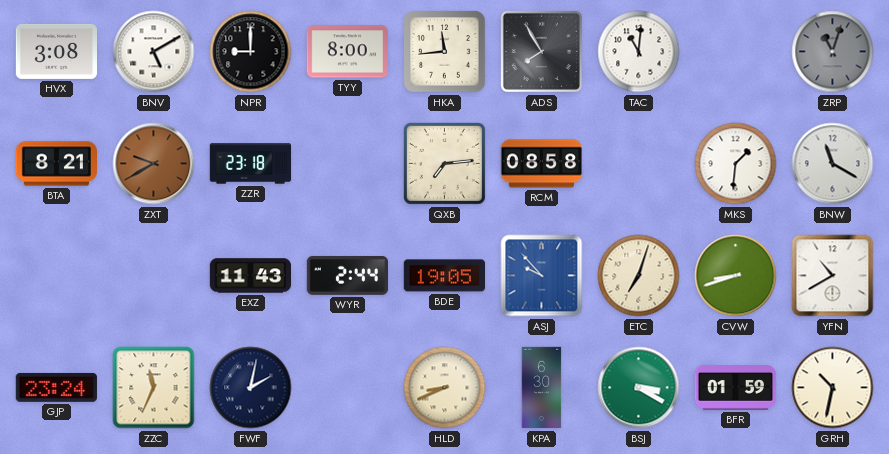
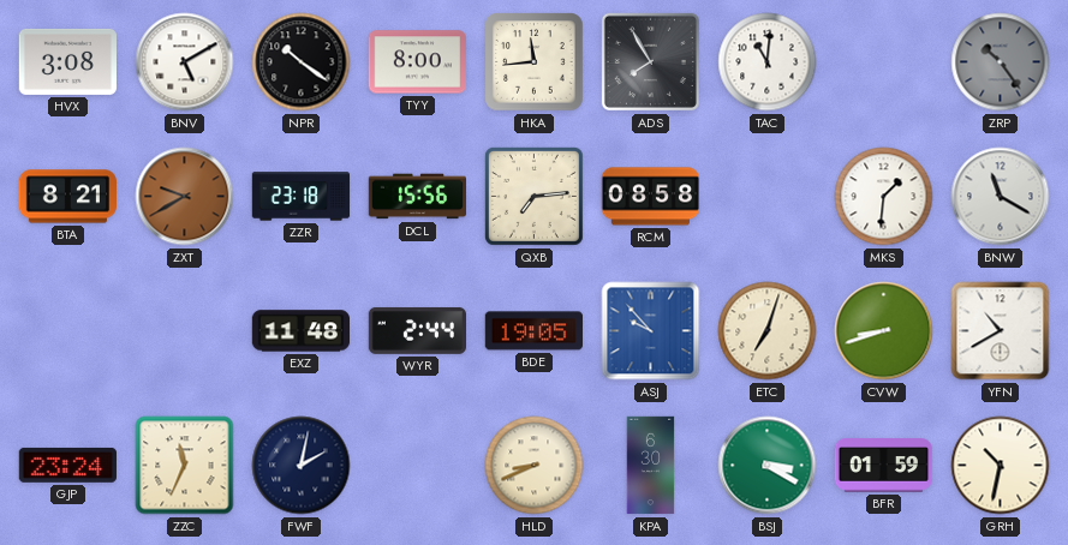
NPR: 9:00 -> 10:21
ZRP: 11:03 -> 10:24
DCL: none -> 15:56
EXZ: 11:43 -> 11:48
